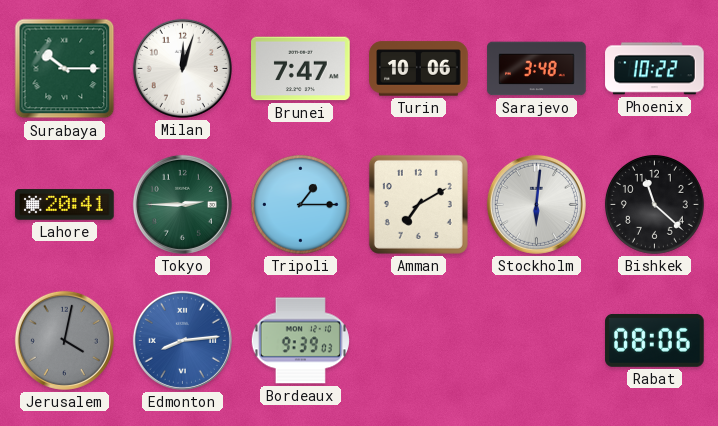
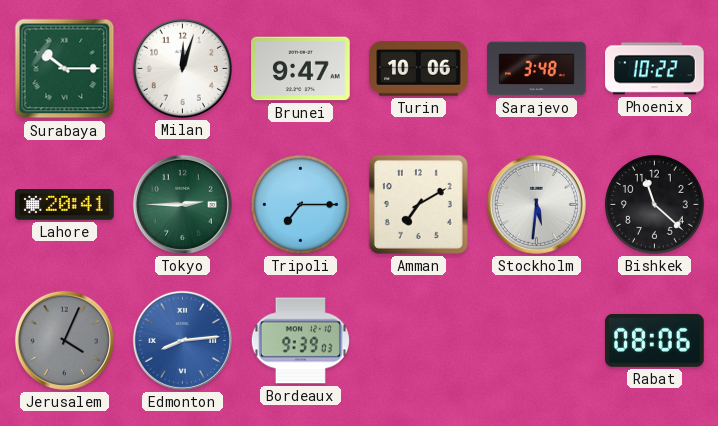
Brunei: 7:47 -> 9:47
Tripoli: 1:15 -> 7:15
Stockholm: 6:01 -> 5:31
Jerusalem: 4:02 -> 4:04
